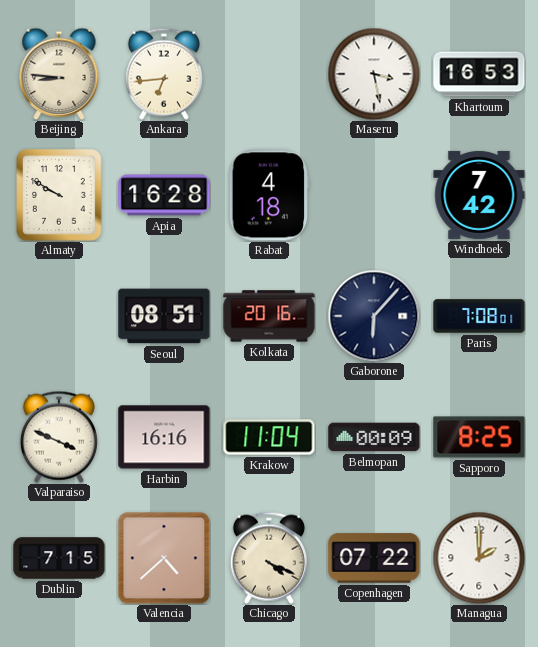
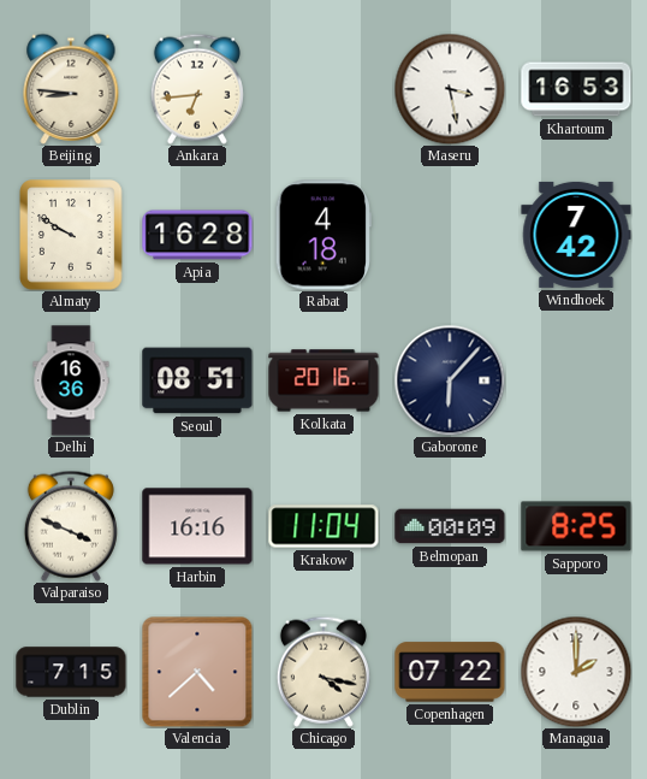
Delhi: none -> 16:36
Paris: 7:08 -> none
Chicago: 4:19 -> 4:17
